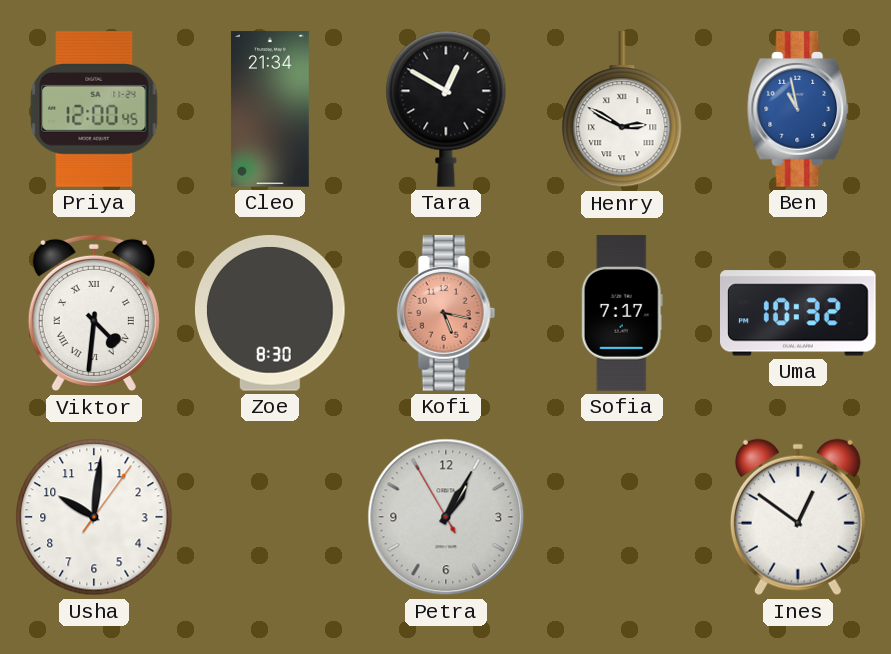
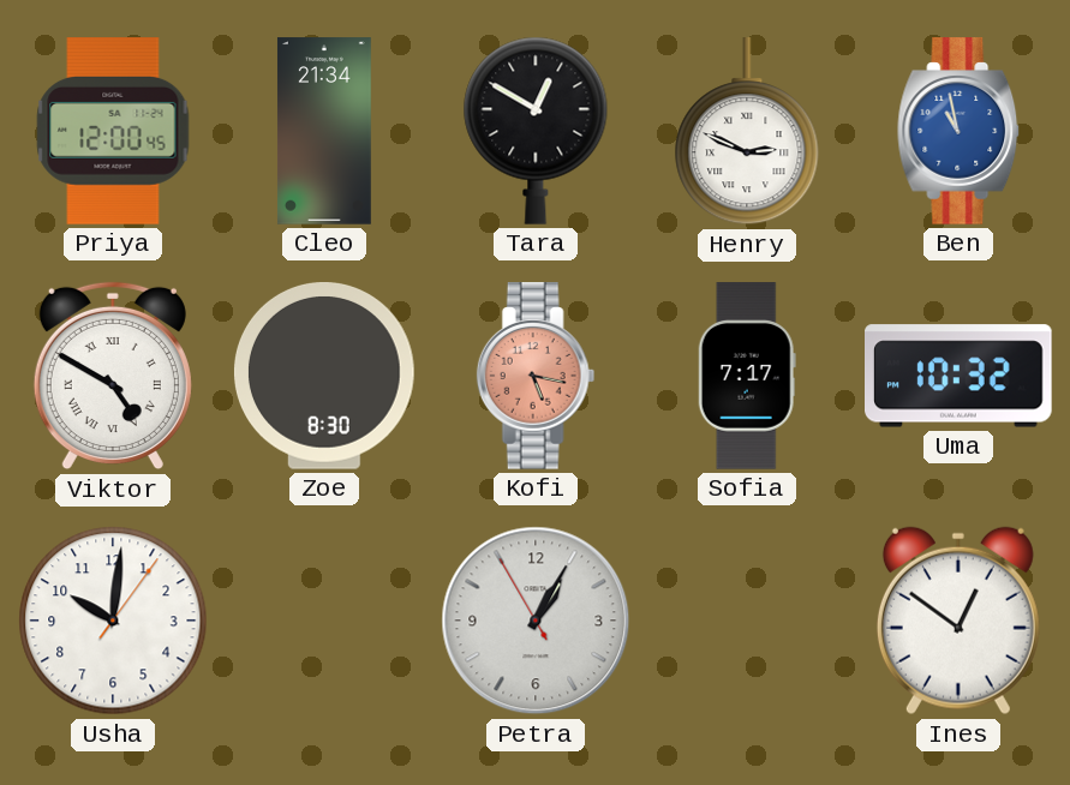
Henry: 2:50 -> 2:49
Viktor: 4:31 -> 4:50
